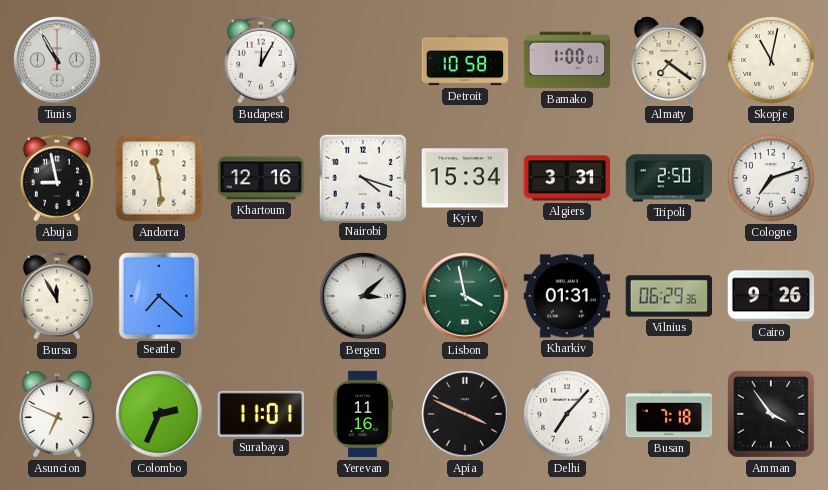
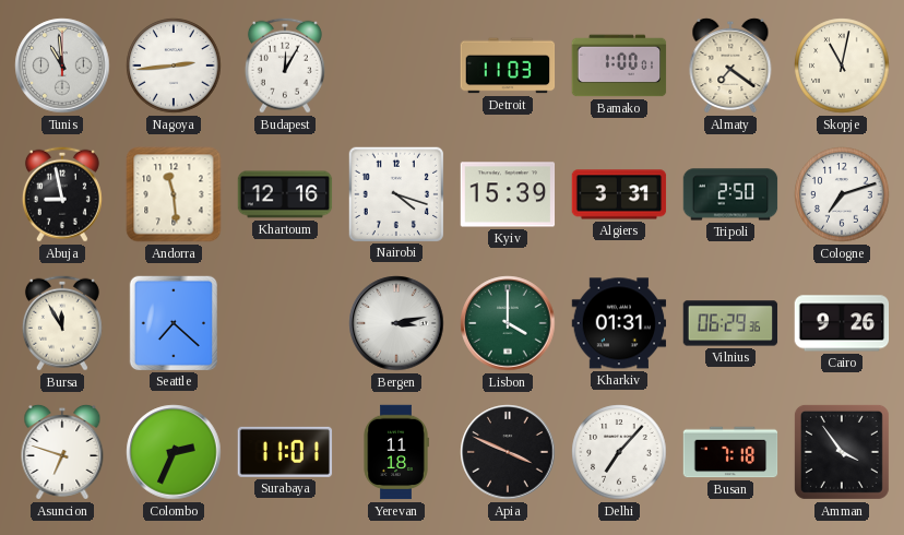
Tunis: 10:55 -> 10:59
Nagoya: none -> 2:44
Detroit: 10:58 -> 11:03
Kyiv: 15:34 -> 15:39
Bergen: 3:08 -> 3:13
Lisbon: 3:58 -> 4:00
Asuncion: 6:49 -> 6:48
Yerevan: 11:16 -> 11:18
